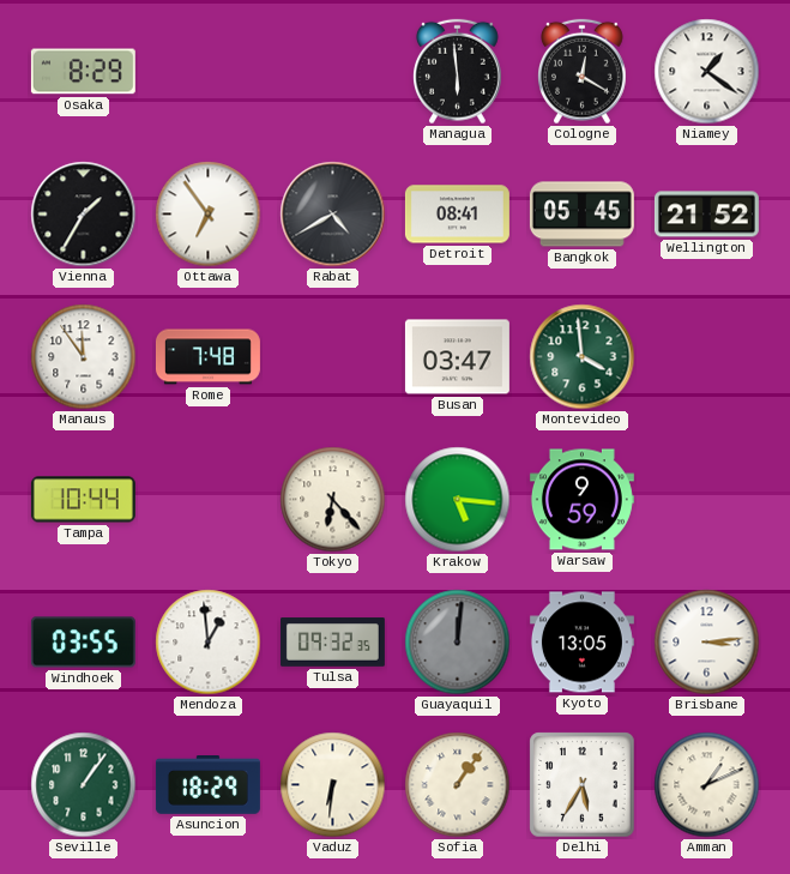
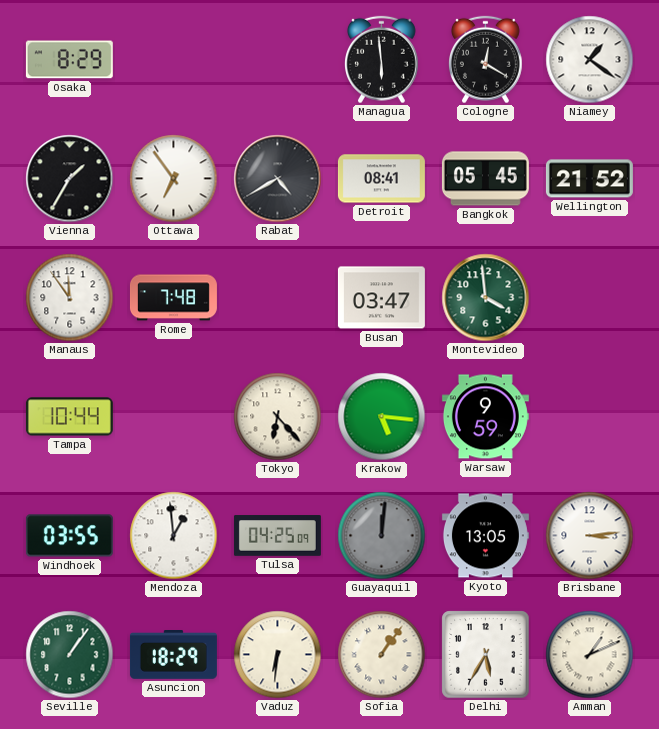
Tulsa: 09:32 -> 04:25
